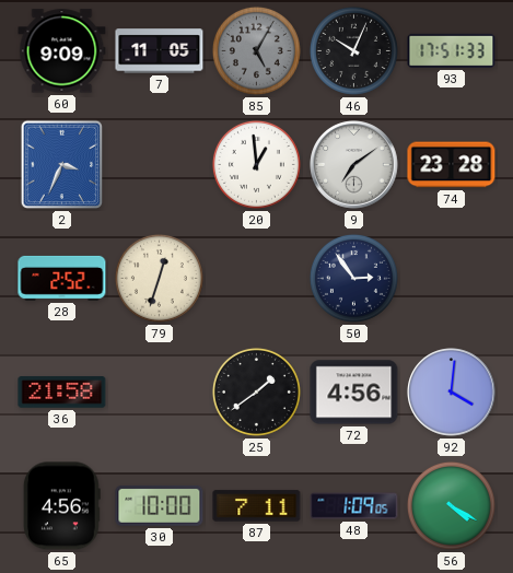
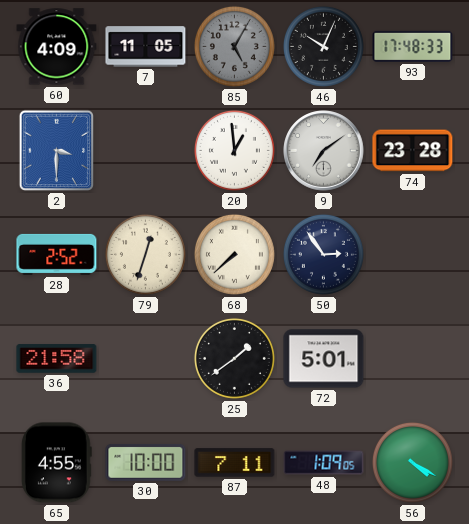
60: 9:09 -> 4:09
93: 17:51 -> 17:48
2: 3:34 -> 3:30
68: none -> 7:38
72: 4:56 -> 5:01
92: 4:01 -> none
65: 4:56 -> 4:55
